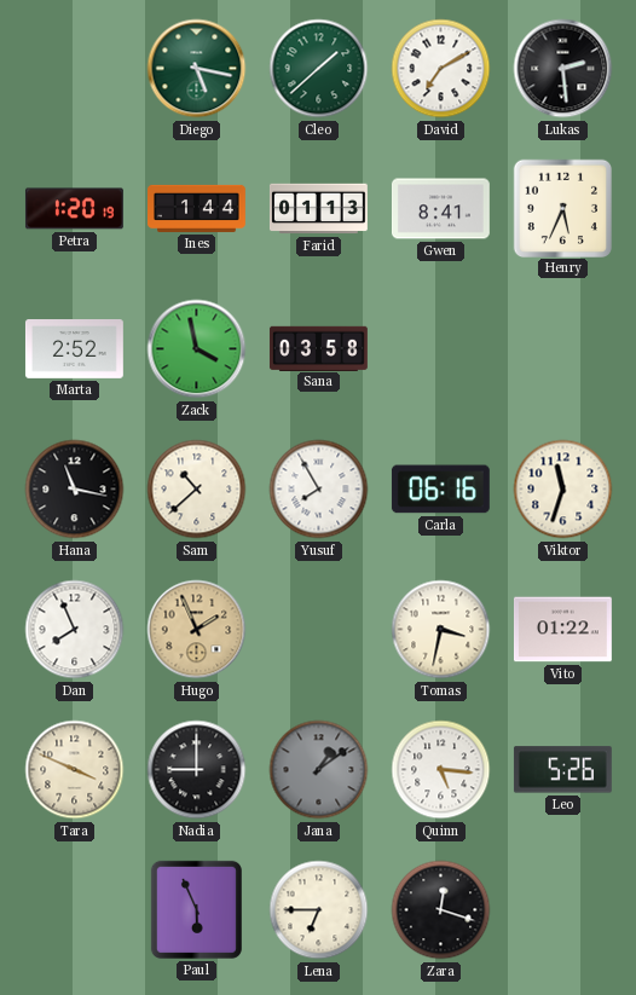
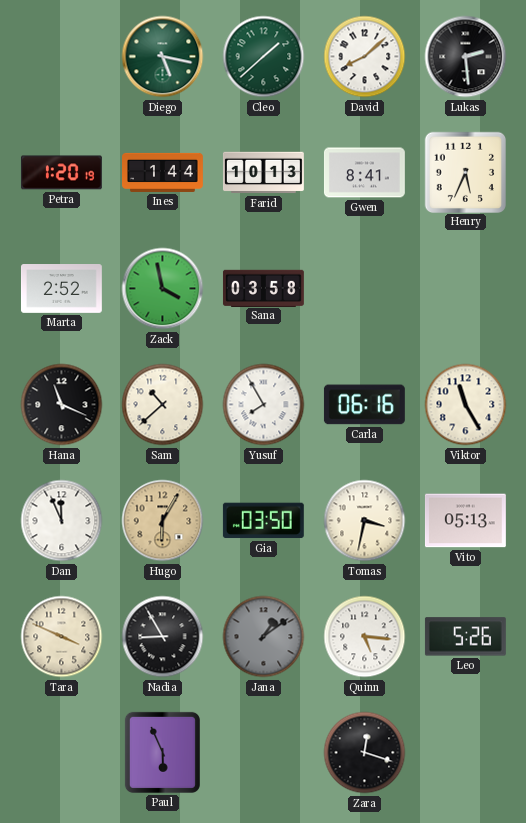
David: 7:10 -> 8:08
Farid: 01:13 -> 10:13
Hana: 11:17 -> 11:19
Viktor: 11:33 -> 11:25
Dan: 7:56 -> 11:56
Hugo: 1:56 -> 6:05
Gia: none -> 03:50
Vito: 01:22 -> 05:13
Nadia: 9:00 -> 8:55
Lena: 6:45 -> none
